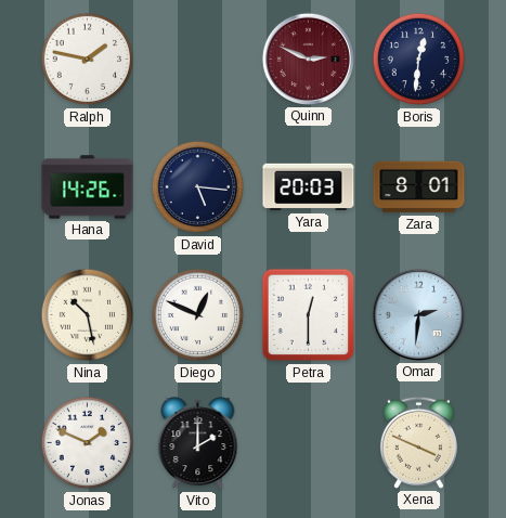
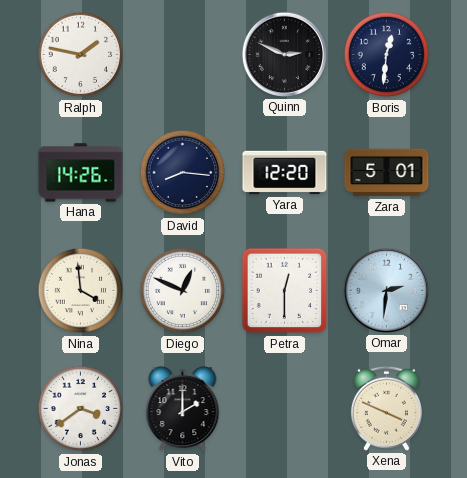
Quinn dial: burgundy -> black
David: 5:16 -> 8:16
Yara: 20:03 -> 12:20
Zara: 8:01 -> 5:01
Nina: 10:28 -> 3:59
Jonas: 1:49 -> 3:39
